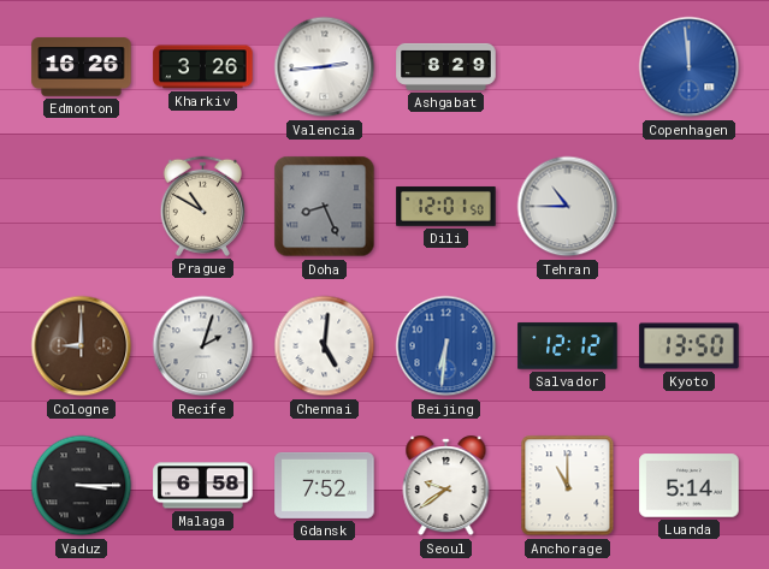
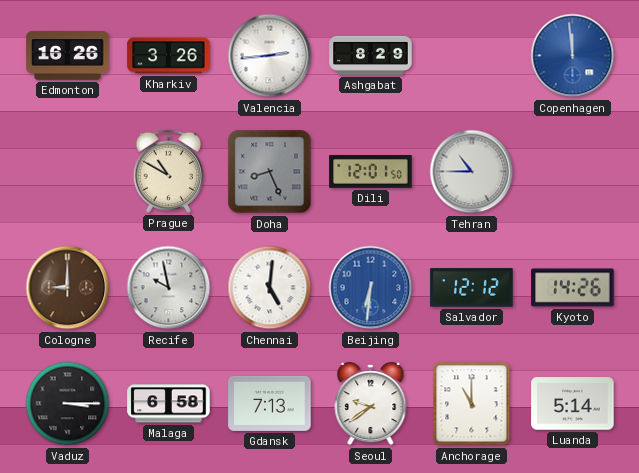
Recife: 2:03 -> 9:58
Kyoto: 13:50 -> 14:26
Gdansk: 7:52 -> 7:13
